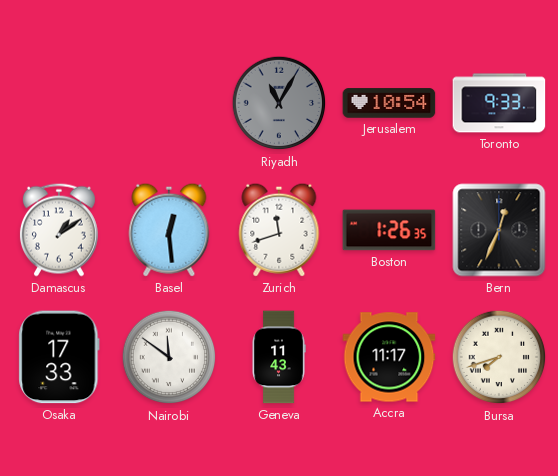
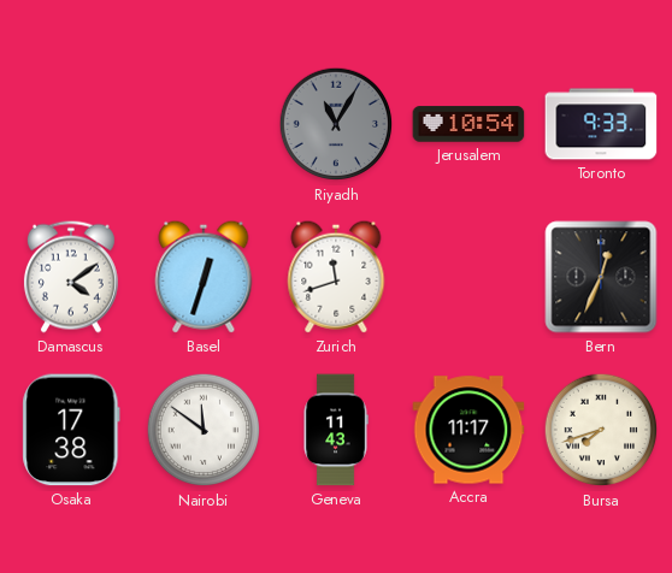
Damascus: 1:09 -> 4:09
Basel: 12:29 -> 12:33
Boston: 1:26 -> none
Osaka: 17:33 -> 17:38
